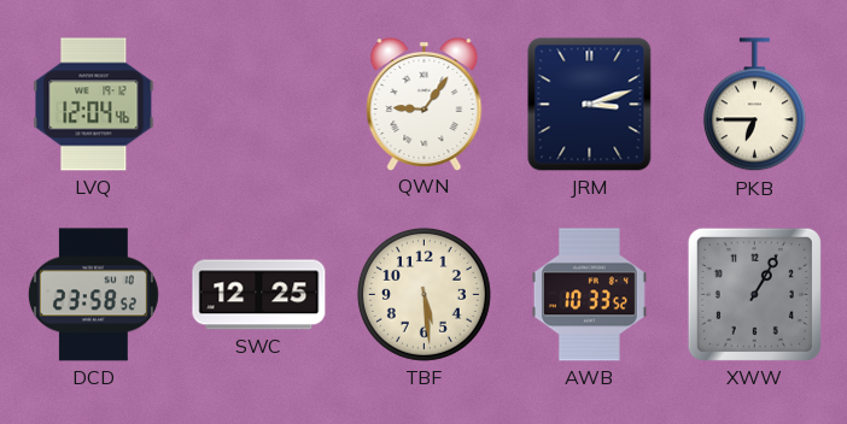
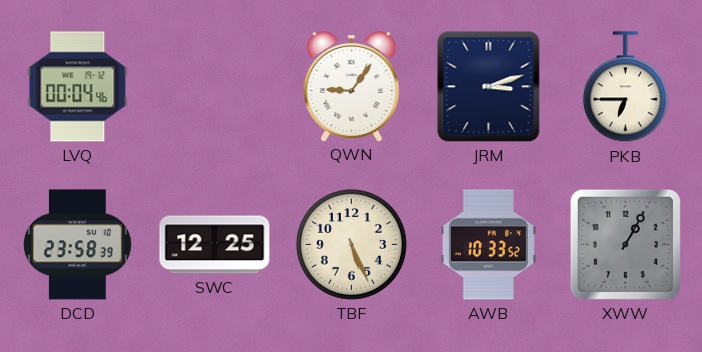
LVQ: 12:04 -> 00:04
DCD: 23:58:52 -> 23:58:39
TBF: 5:29 -> 5:26
